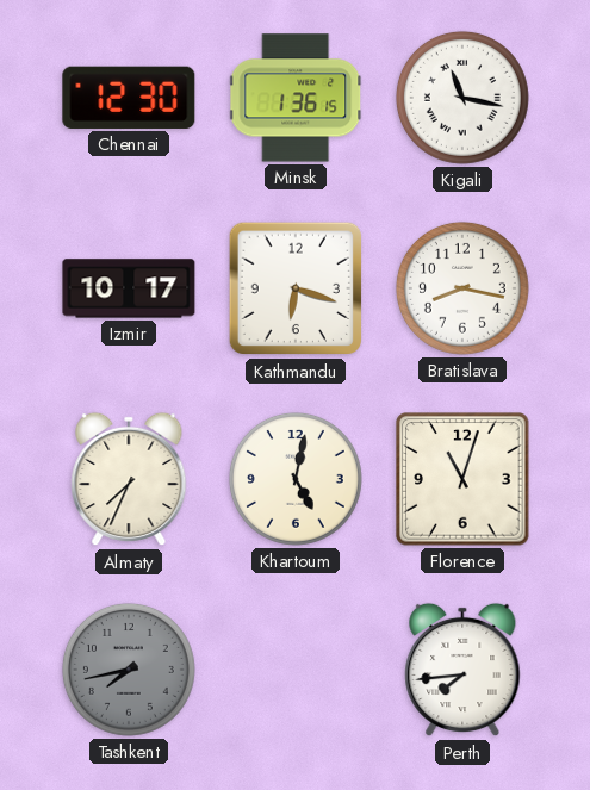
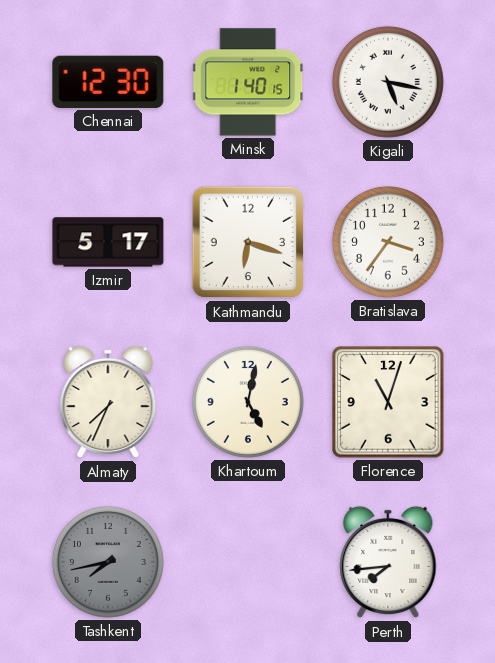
Minsk: 1:36 -> 1:40
Kigali: 11:17 -> 5:17
Izmir: 10:17 -> 5:17
Bratislava: 8:17 -> 3:36
